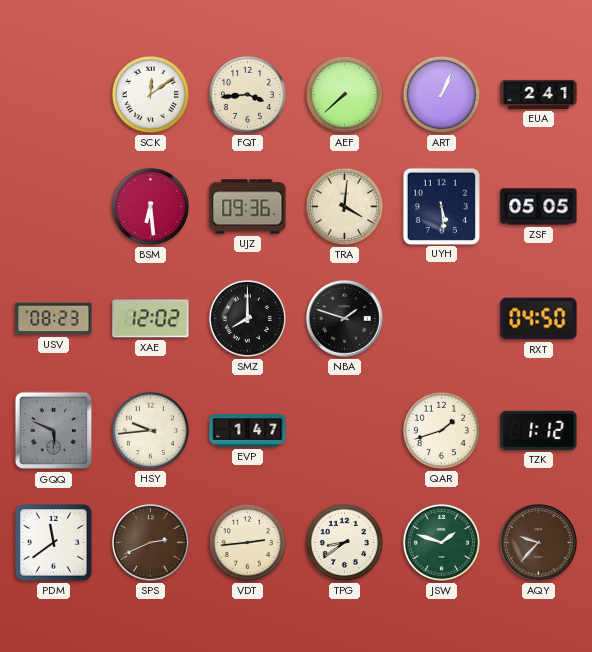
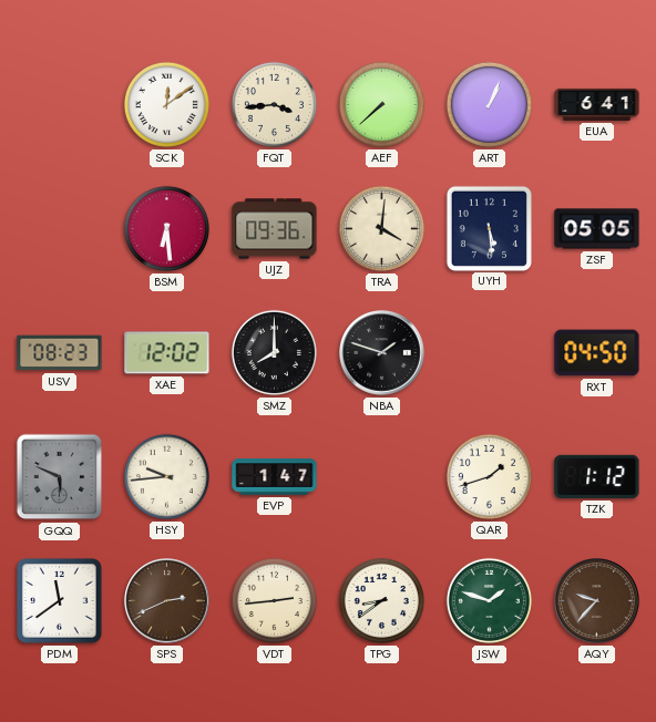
EUA: 2:41 -> 6:41
